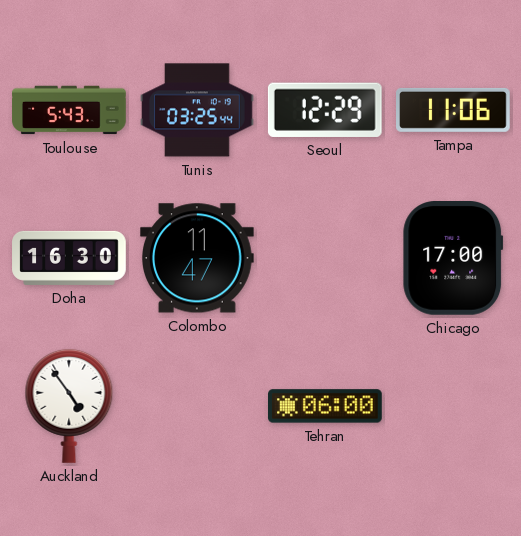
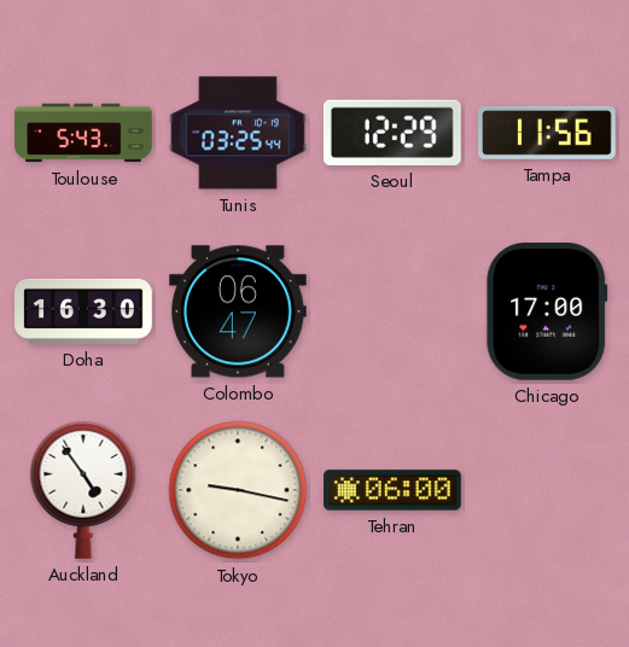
Tampa: 11:06 -> 11:56
Colombo: 11:47 -> 06:47
Tokyo: none -> 9:17
